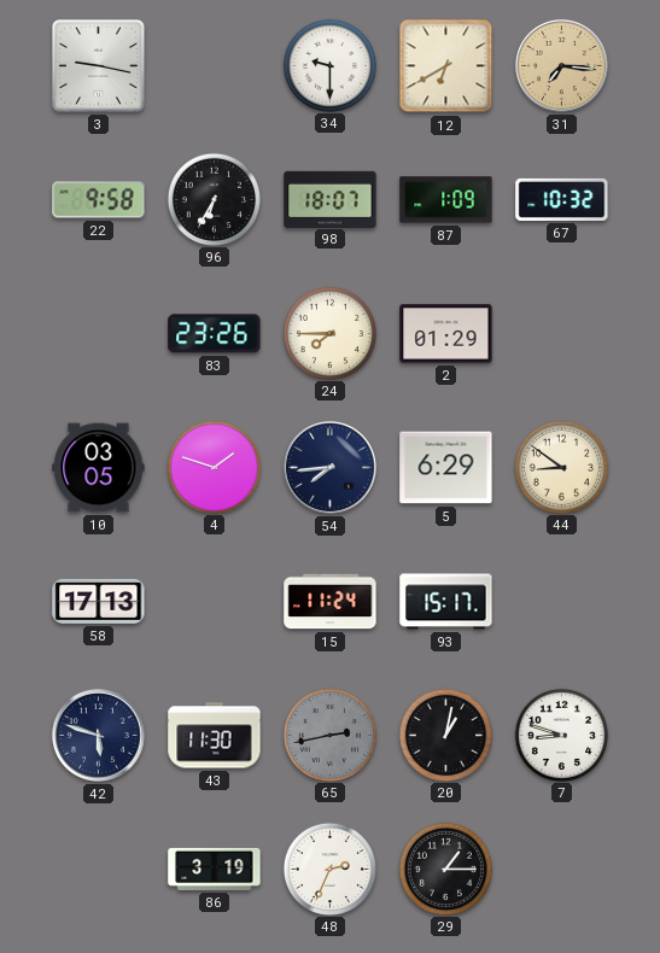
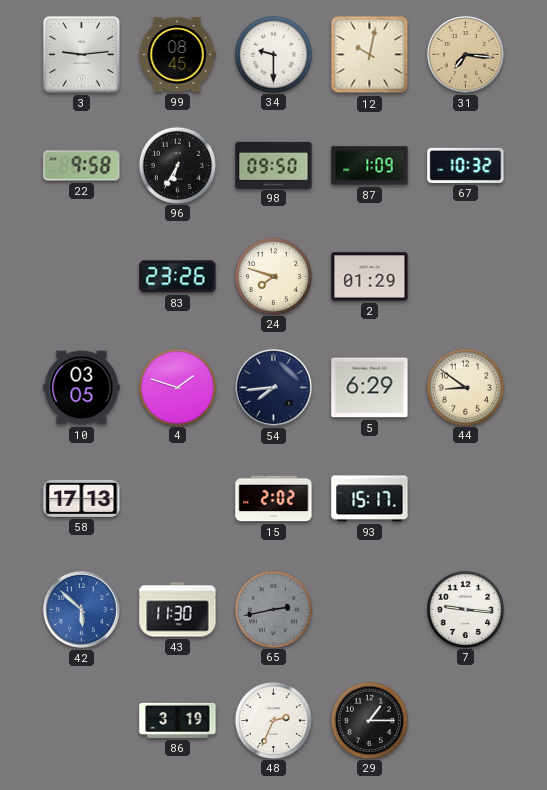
3: 9:17 -> 9:14
99: none -> 08:45
12: 6:40 -> 10:02
98: 18:07 -> 09:50
24: 7:45 -> 7:48
15: 11:24 -> 2:02
42: 5:48 -> 5:52
42 dial: navy -> blue
20: 1:02 -> none
7: 8:48 -> 9:16
